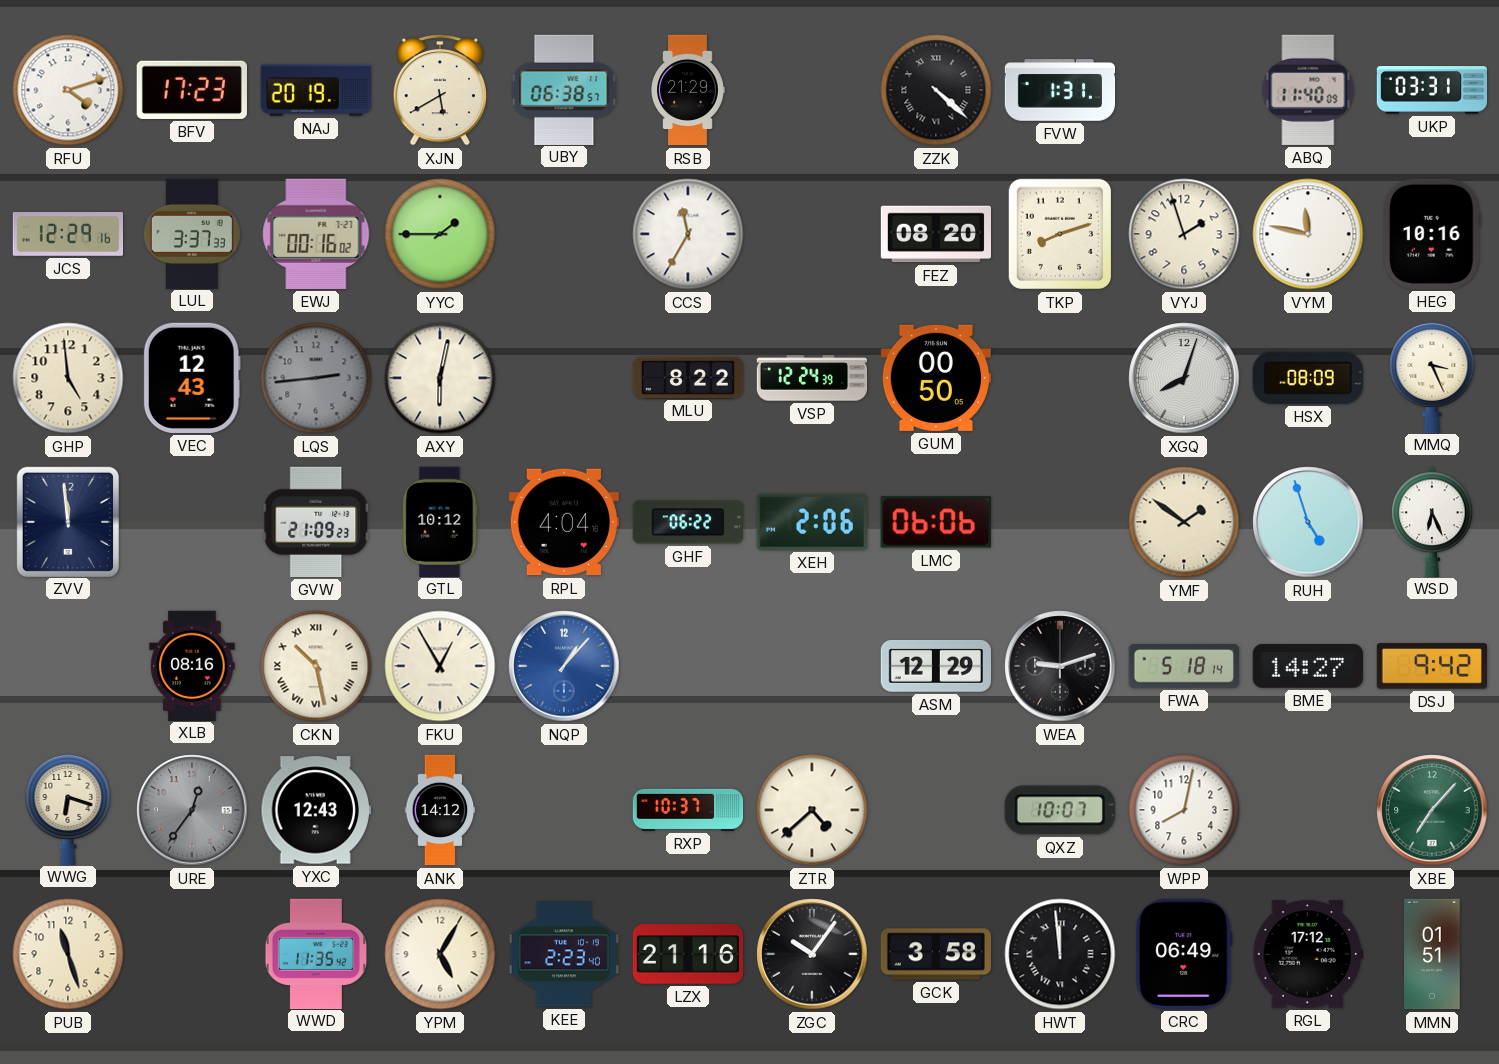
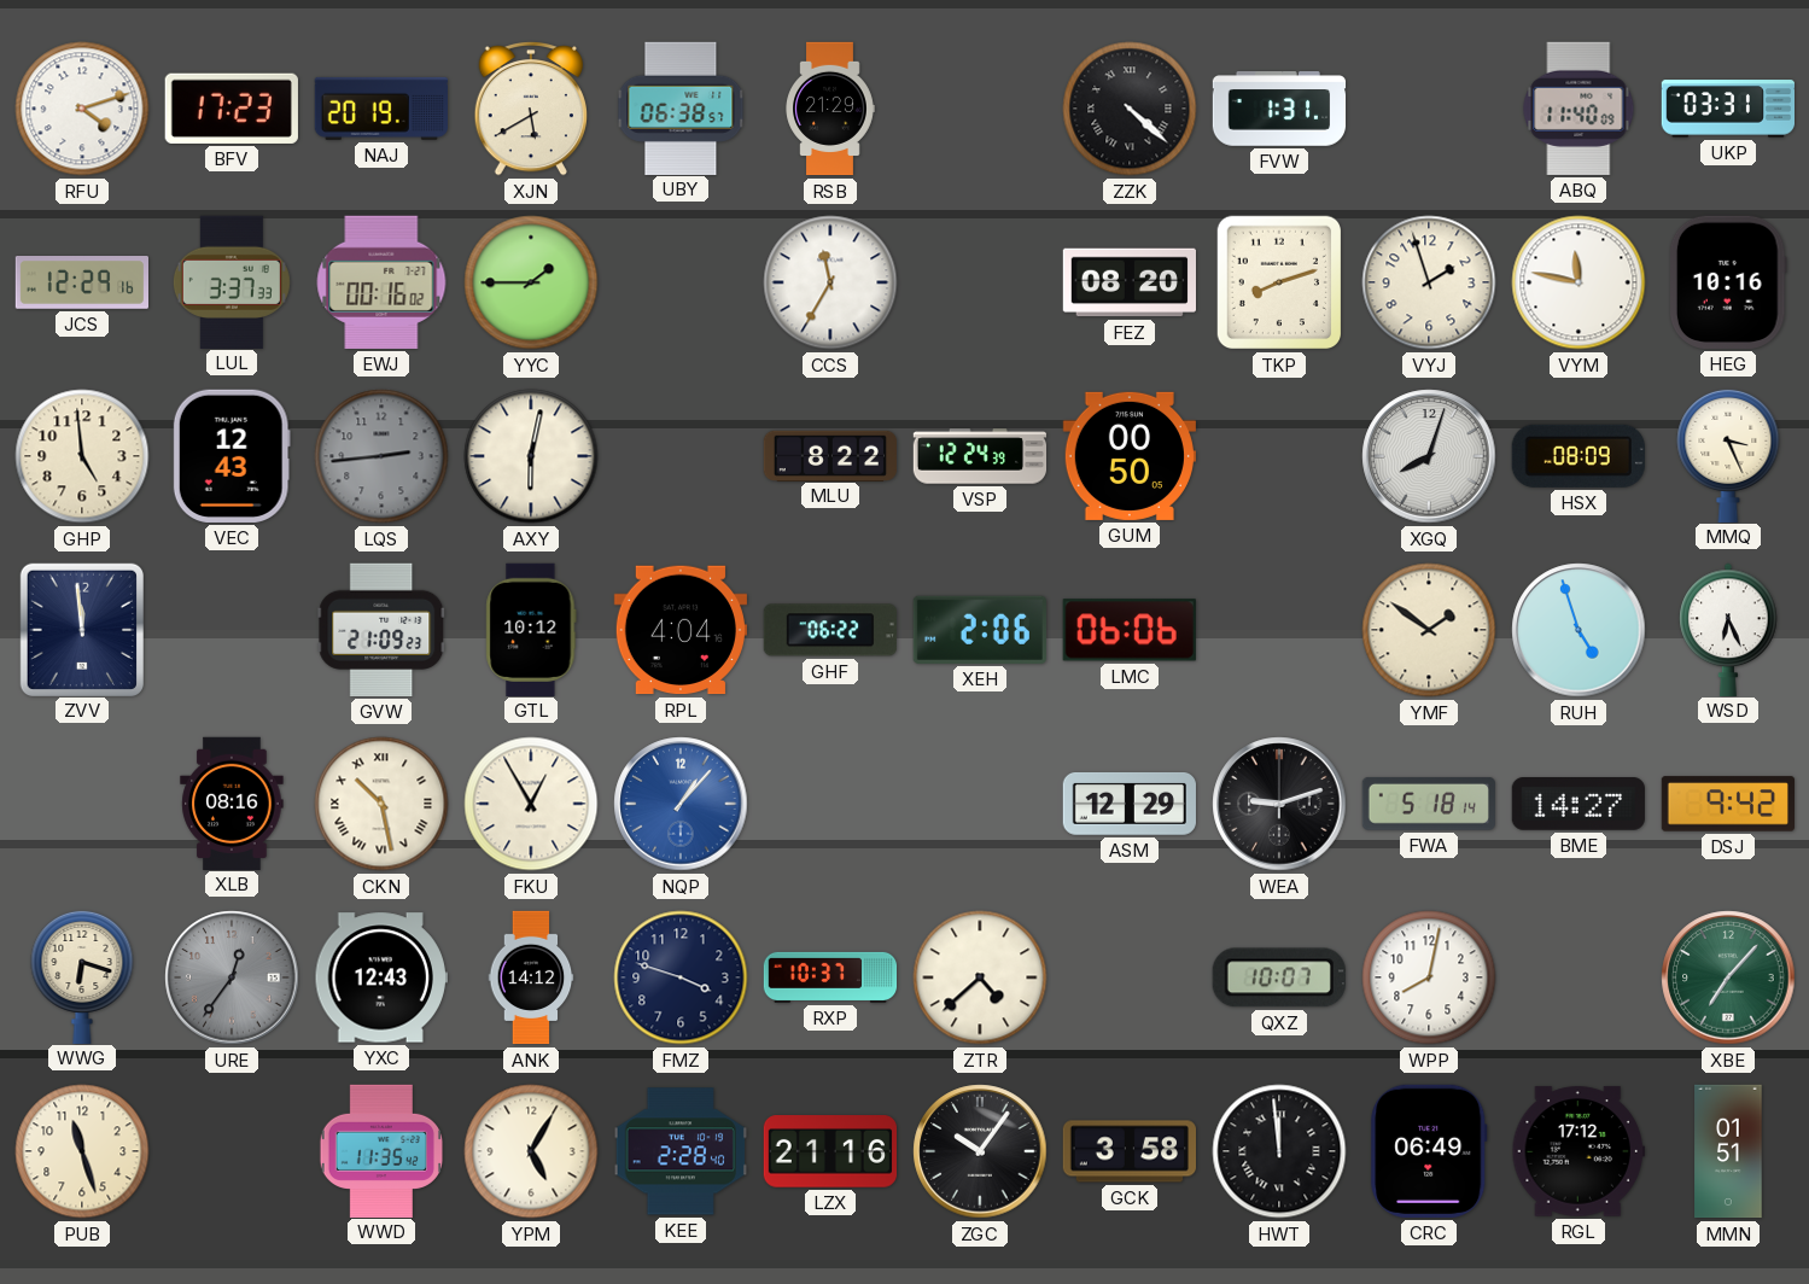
FMZ: none -> 3:48
KEE: 2:23 -> 2:28
